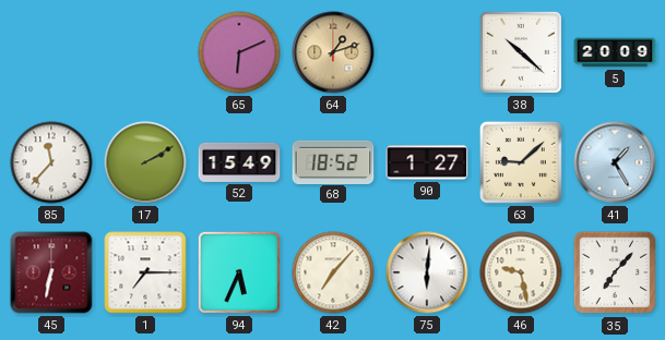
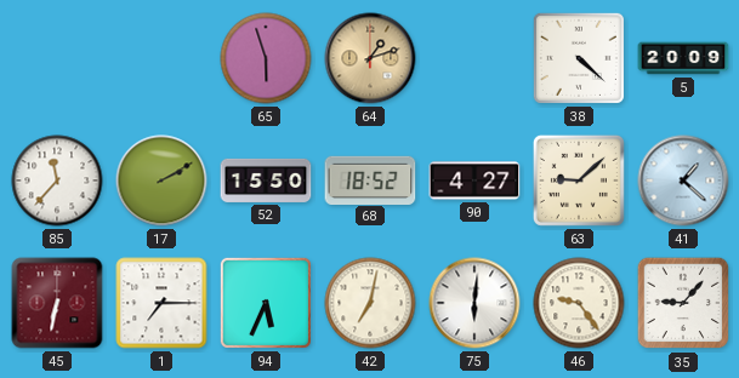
65: 6:11 -> 5:57
38: 10:22 -> 4:22
52: 15:49 -> 15:50
90: 1:27 -> 4:27
41: 1:25 -> 1:22
42: 7:07 -> 7:02
46: 9:28 -> 9:24
35: 7:07 -> 9:07
